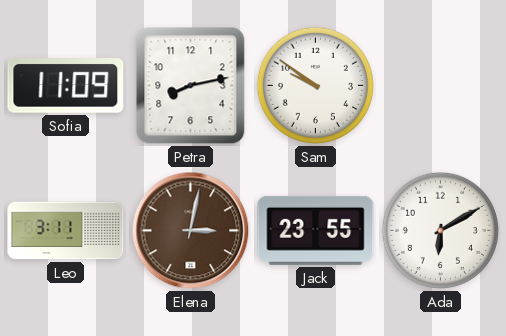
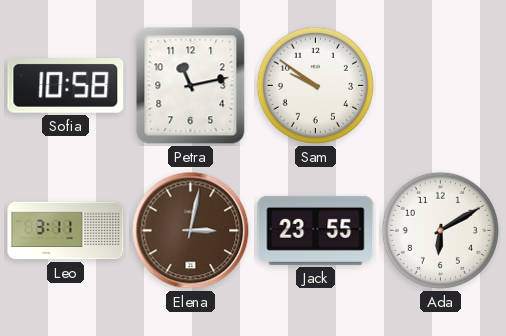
Sofia: 11:09 -> 10:58
Petra: 8:13 -> 11:13
